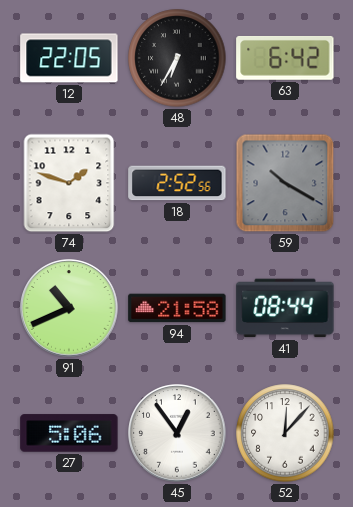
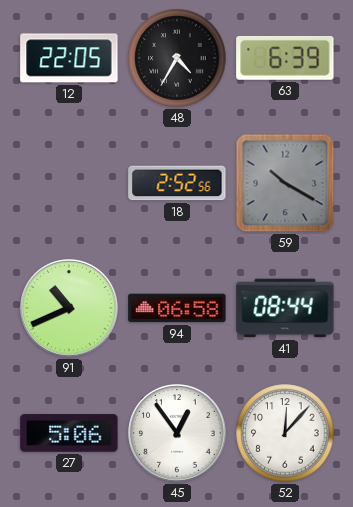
48: 6:35 -> 4:35
63: 6:42 -> 6:39
74: 1:48 -> none
94: 21:58 -> 06:58
